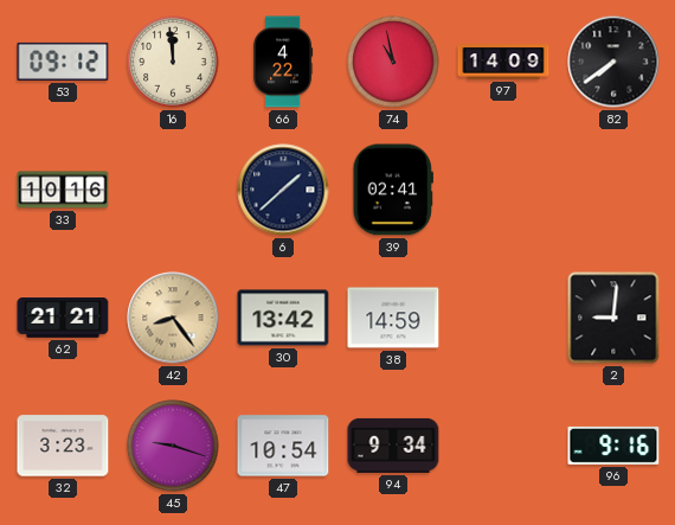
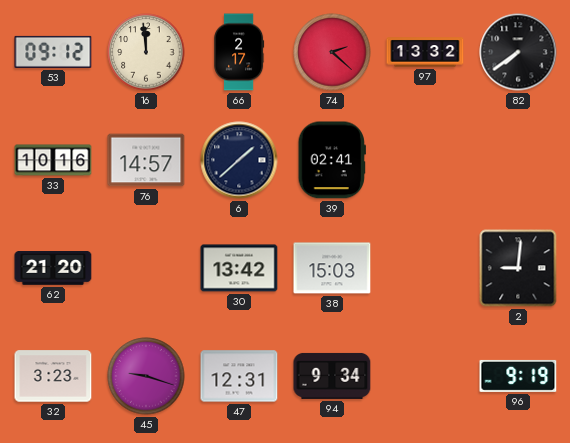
66: 4:22 -> 2:17
74: 10:58 -> 2:22
97: 14:09 -> 13:32
76: none -> 14:57
62: 21:21 -> 21:20
42: 8:24 -> none
38: 14:59 -> 15:03
47: 10:54 -> 12:31
96: 9:16 -> 9:19
